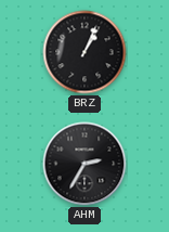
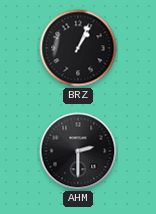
AHM: 2:35 -> 2:30
